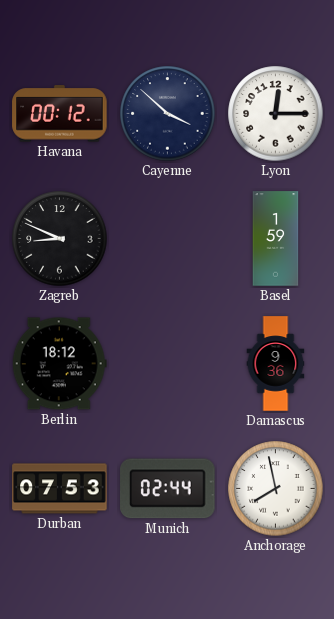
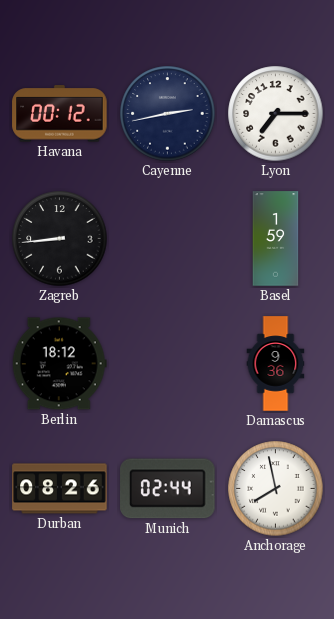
Cayenne: 3:52 -> 2:43
Lyon: 12:15 -> 7:15
Zagreb: 8:49 -> 8:44
Durban: 07:53 -> 08:26
